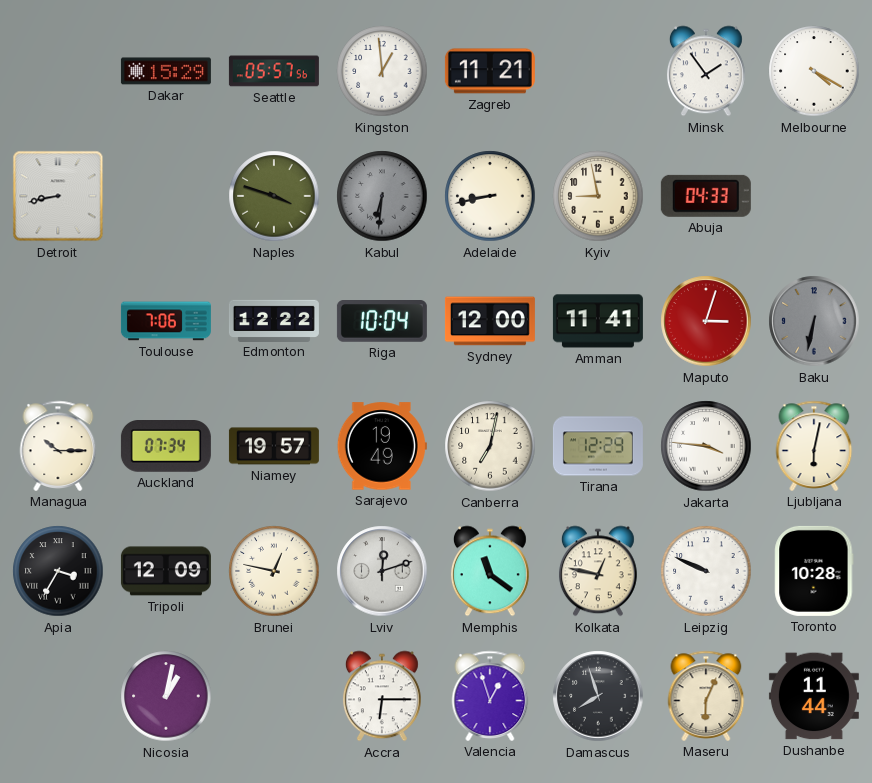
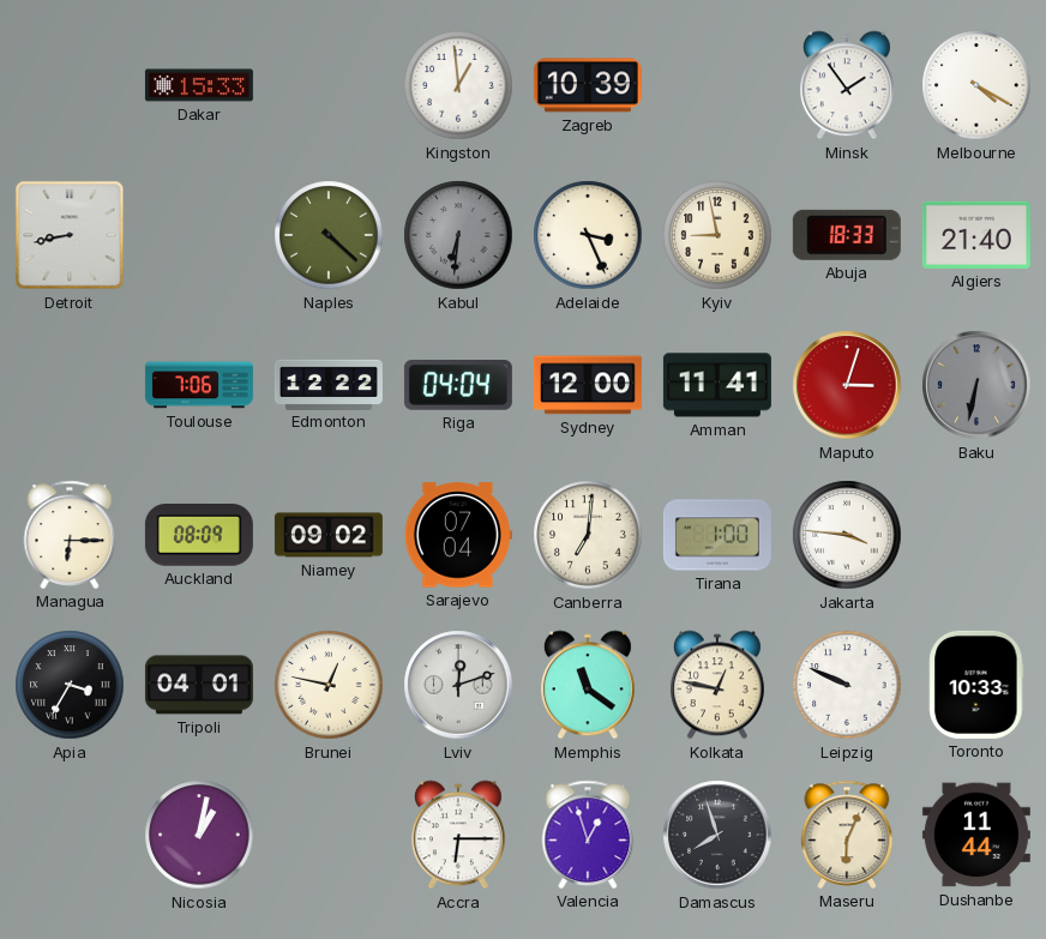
Dakar: 15:29 -> 15:33
Seattle: 05:57 -> none
Zagreb: 11:21 -> 10:39
Naples: 3:48 -> 4:22
Adelaide: 8:43 -> 3:26
Abuja: 04:33 -> 18:33
Algiers: none -> 21:40
Riga: 10:04 -> 04:04
Managua: 10:15 -> 6:15
Auckland: 07:34 -> 08:09
Niamey: 19:57 -> 09:02
Sarajevo: 19:49 -> 07:04
Canberra: 7:02 -> 7:01
Tirana: 12:29 -> 1:00
Ljubljana: 6:02 -> none
Tripoli: 12:09 -> 04:01
Toronto: 10:28 -> 10:33
